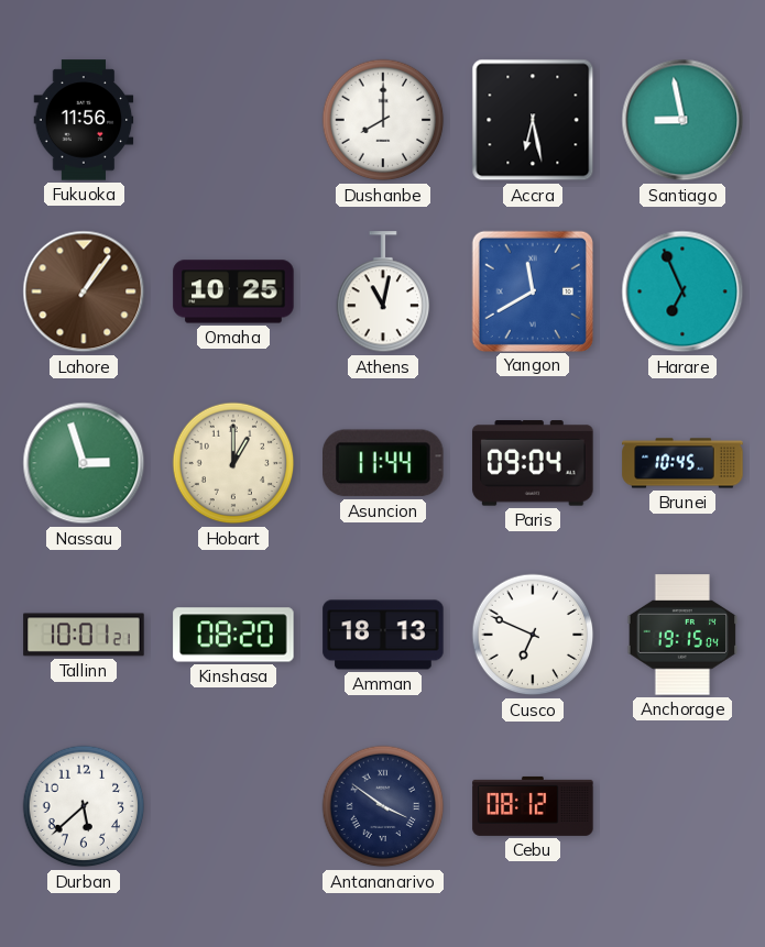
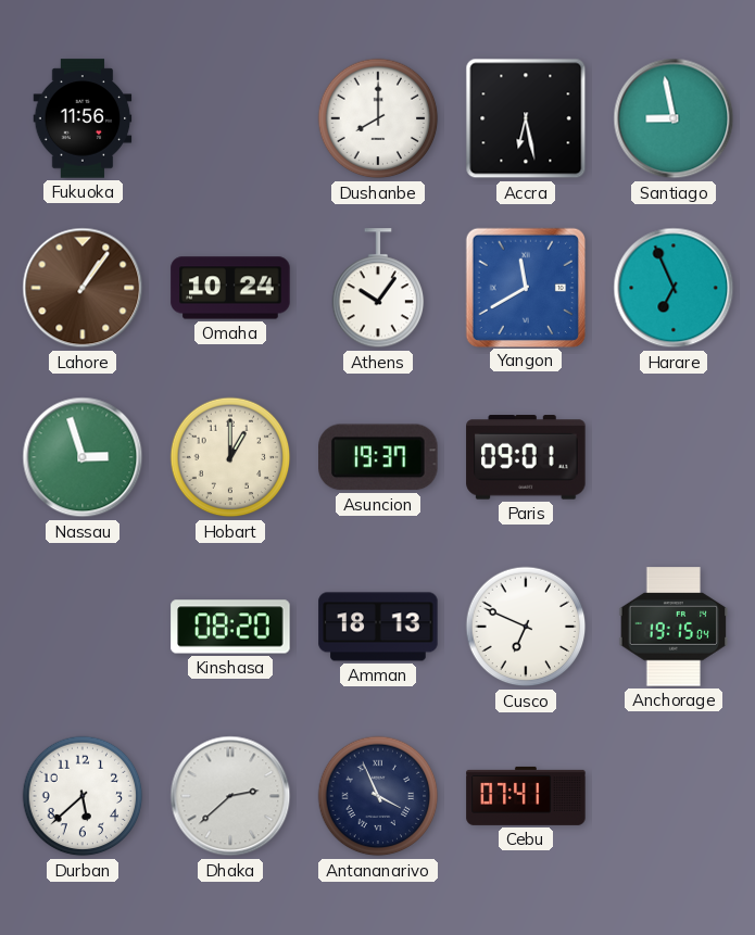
Omaha: 10:25 -> 10:24
Athens: 11:02 -> 10:06
Asuncion: 11:44 -> 19:37
Paris: 09:04 -> 09:01
Brunei: 10:45 -> none
Tallinn: 10:01 -> none
Dhaka: none -> 2:38
Antananarivo: 3:51 -> 3:56
Cebu: 08:12 -> 07:41
